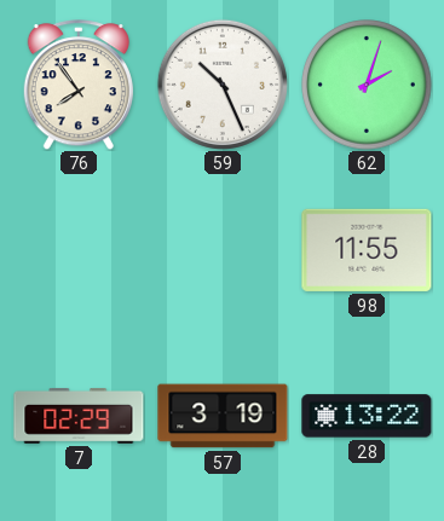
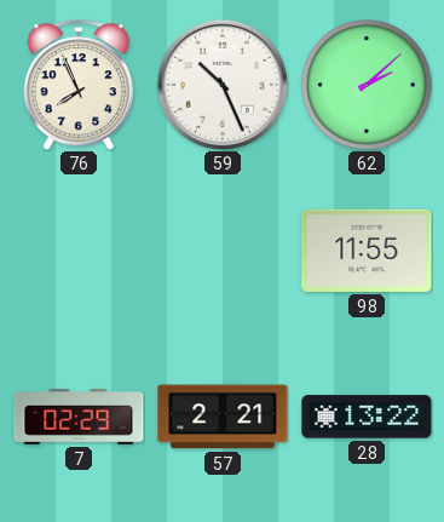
76: 7:54 -> 7:56
62: 2:03 -> 2:08
57: 3:19 -> 2:21
